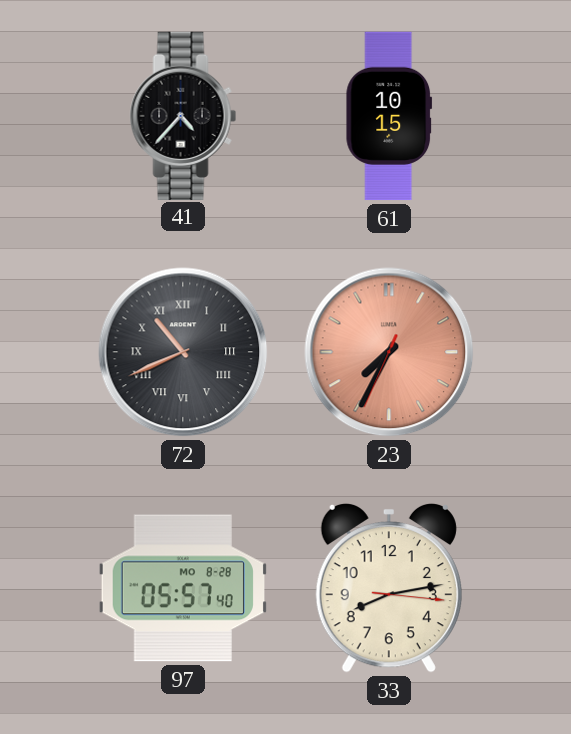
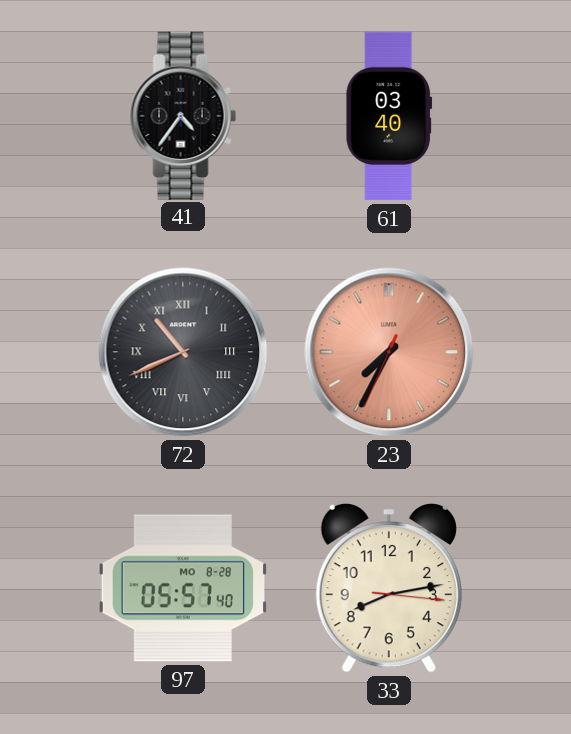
41: 4:37 -> 4:36
61: 10:15 -> 03:40
